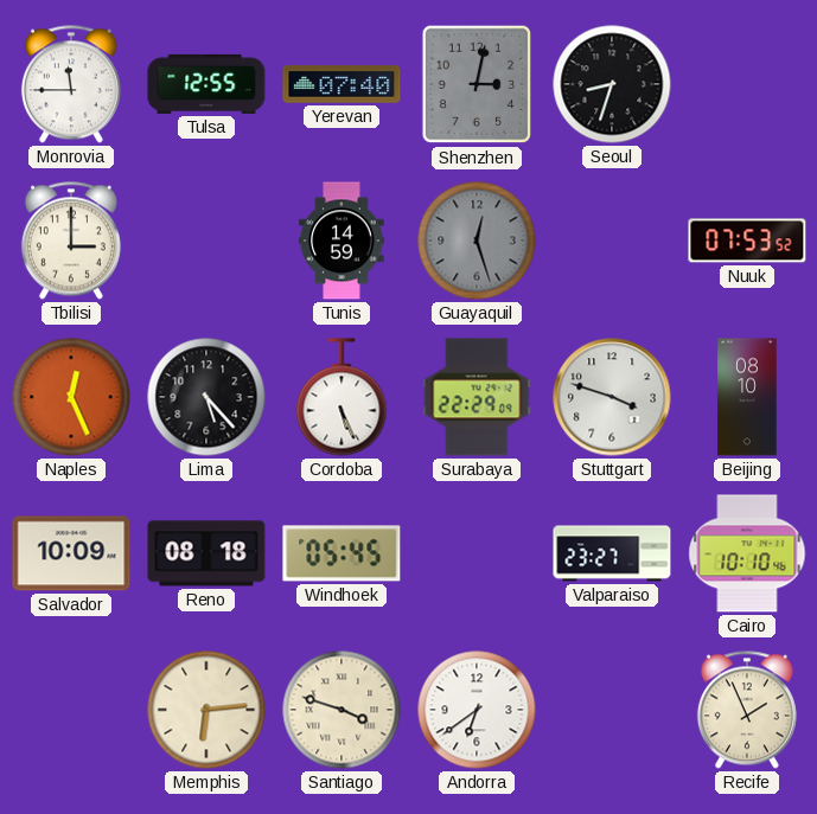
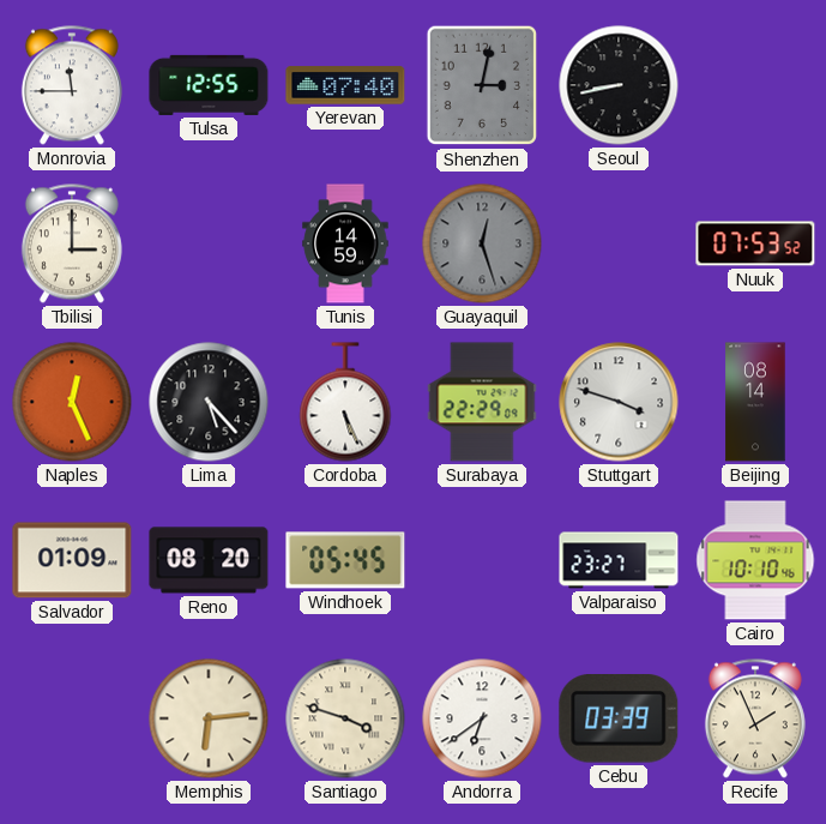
Seoul: 8:33 -> 8:43
Beijing: 08:10 -> 08:14
Salvador: 10:09 -> 01:09
Reno: 08:18 -> 08:20
Cebu: none -> 03:39
